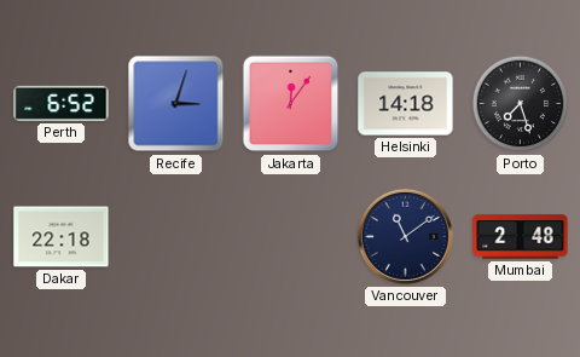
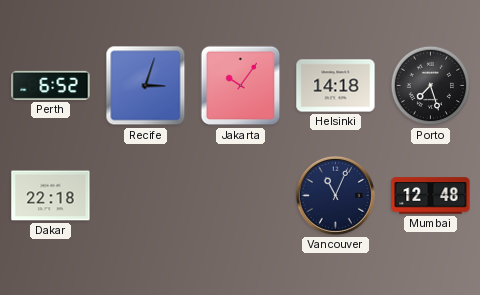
Jakarta: 12:06 -> 10:06
Vancouver: 11:09 -> 11:04
Mumbai: 2:48 -> 12:48
